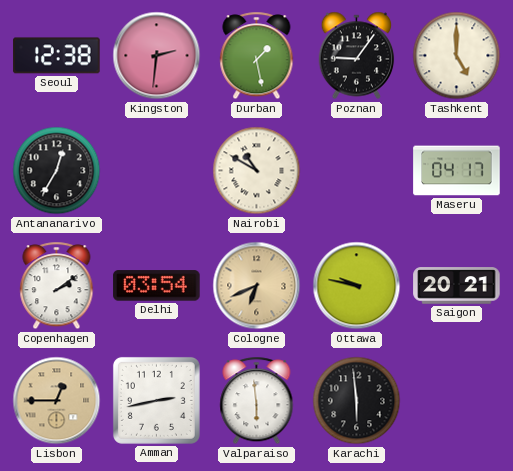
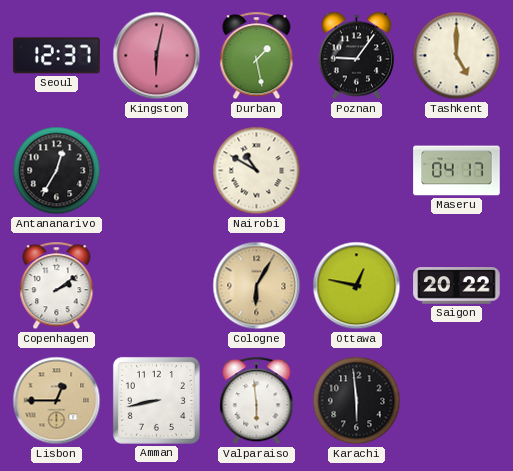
Seoul: 12:38 -> 12:37
Kingston: 2:31 -> 6:02
Delhi: 03:54 -> none
Cologne: 6:41 -> 6:05
Ottawa: 9:47 -> 12:47
Saigon: 20:21 -> 20:22
Amman: 2:43 -> 8:43
